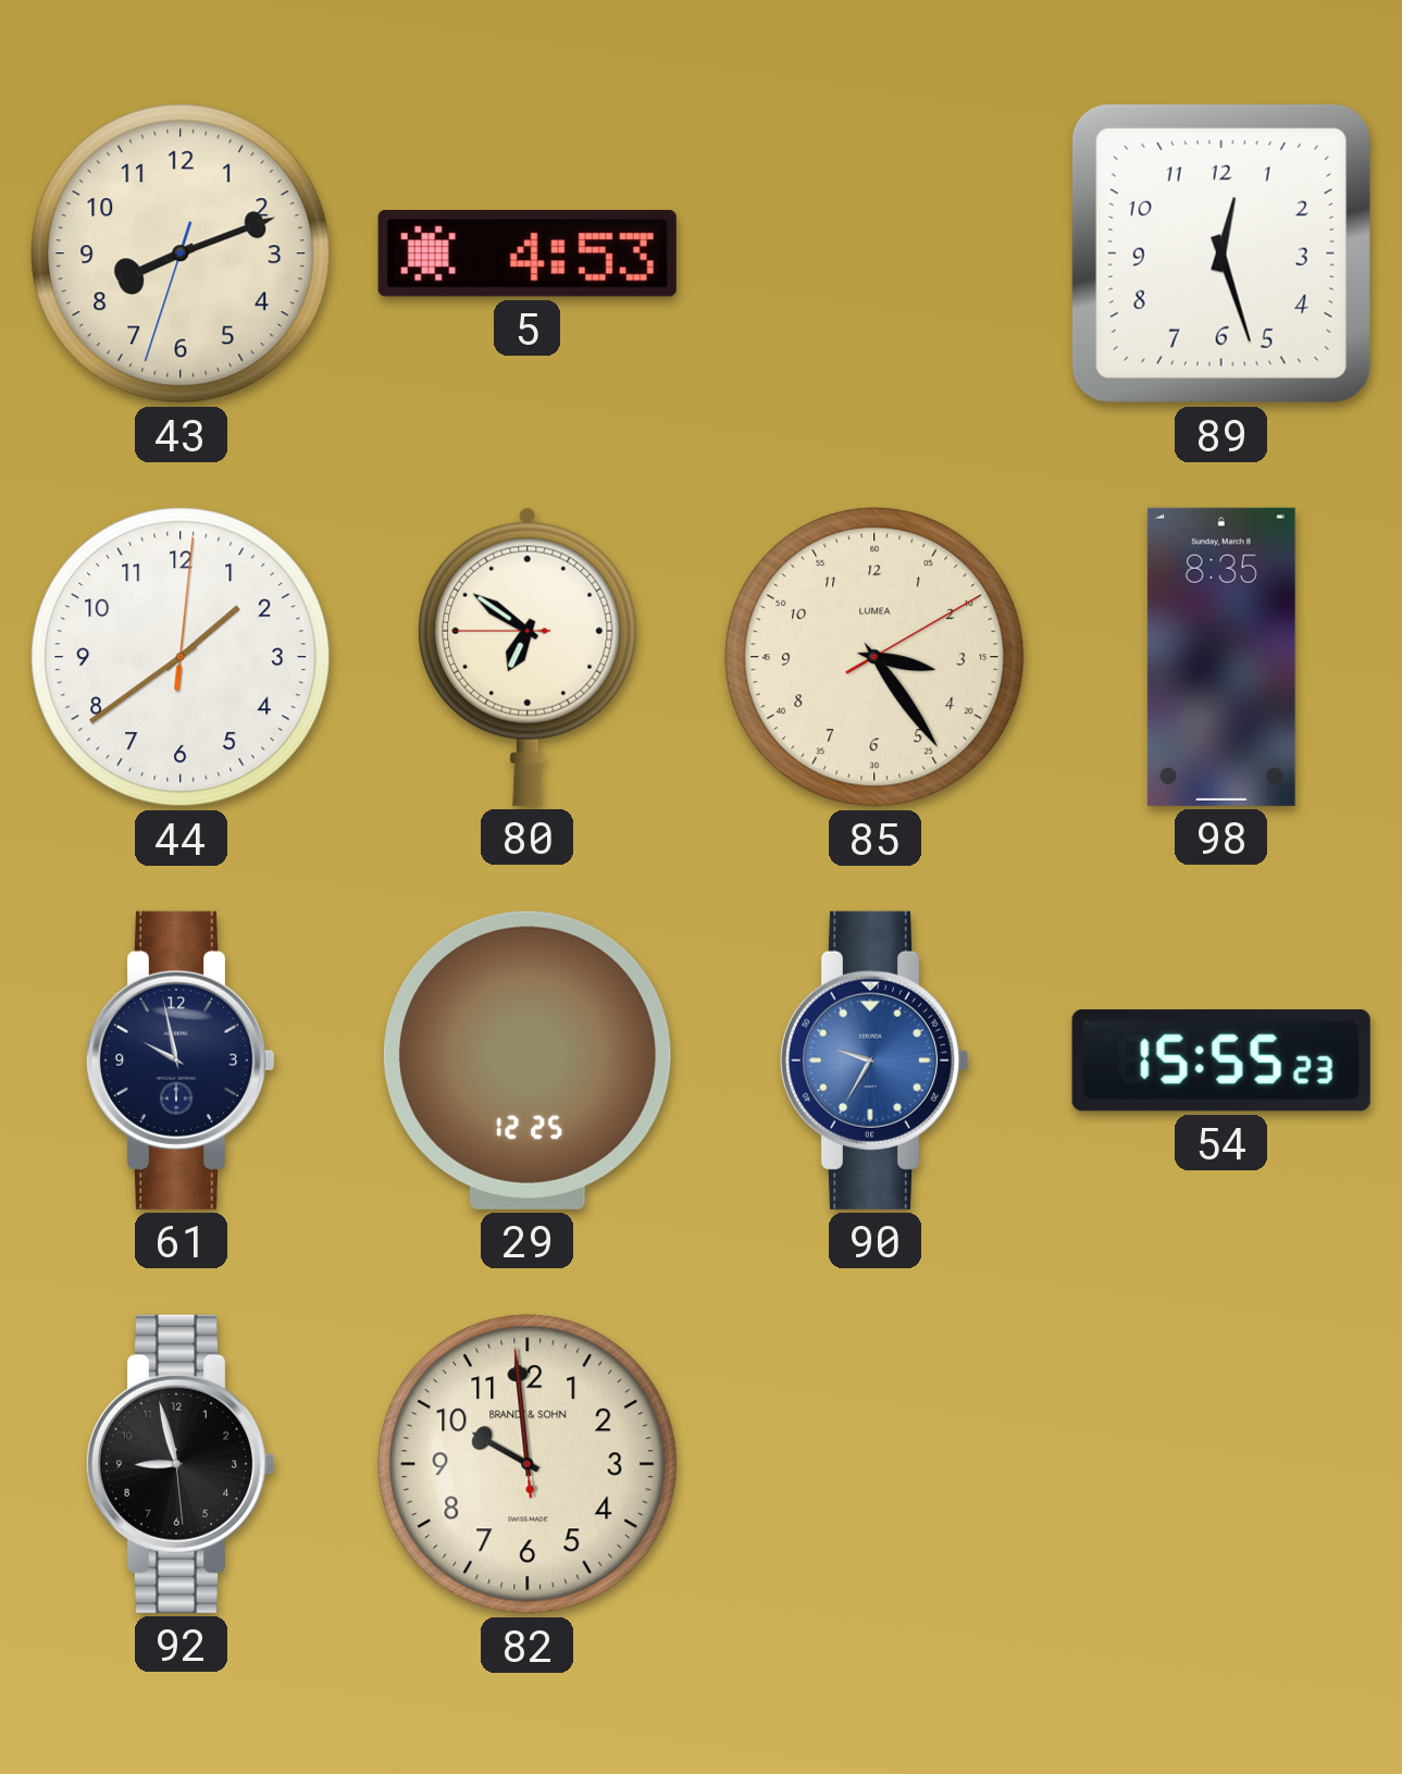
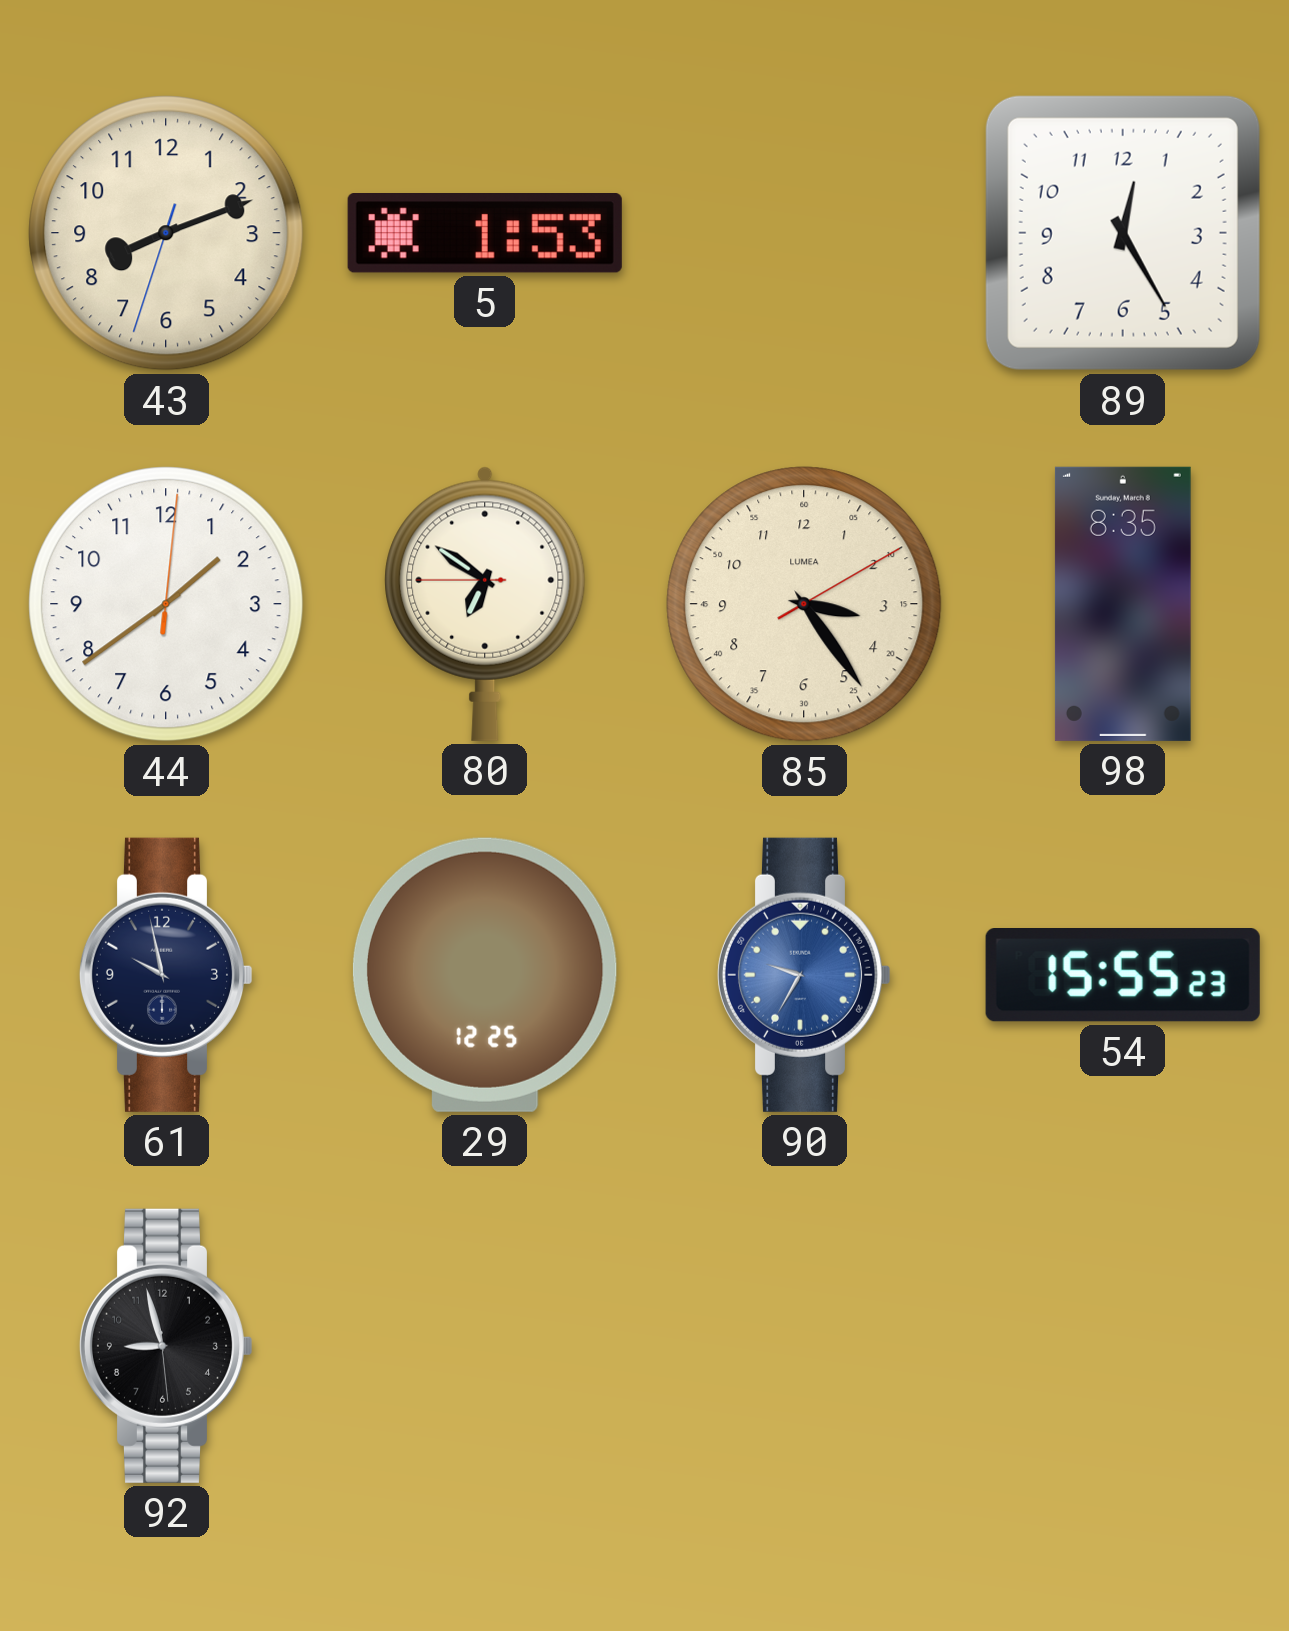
5: 4:53 -> 1:53
89: 12:27 -> 12:25
82: 9:58 -> none
